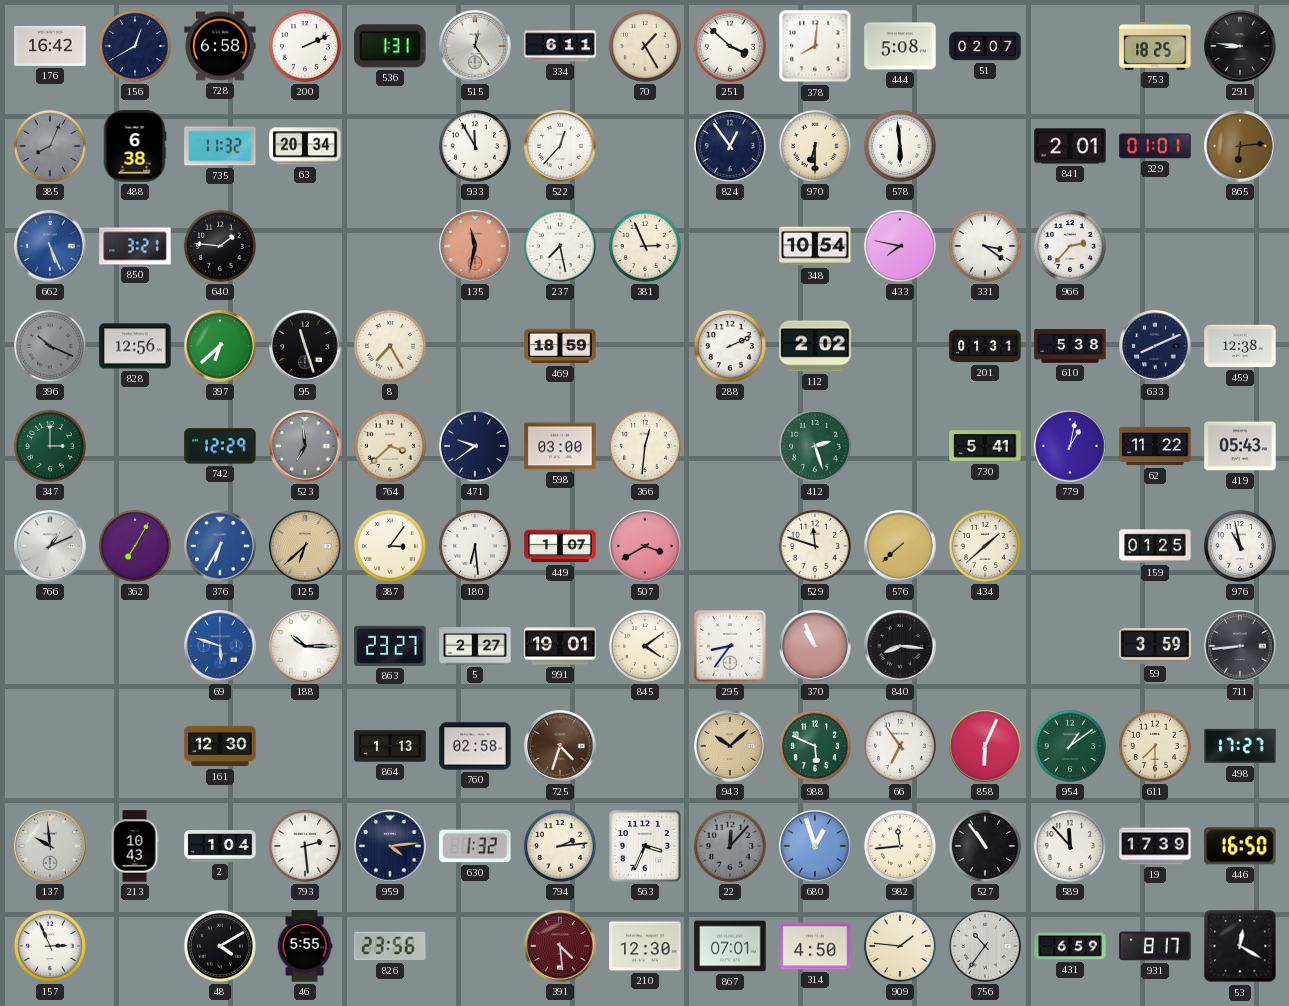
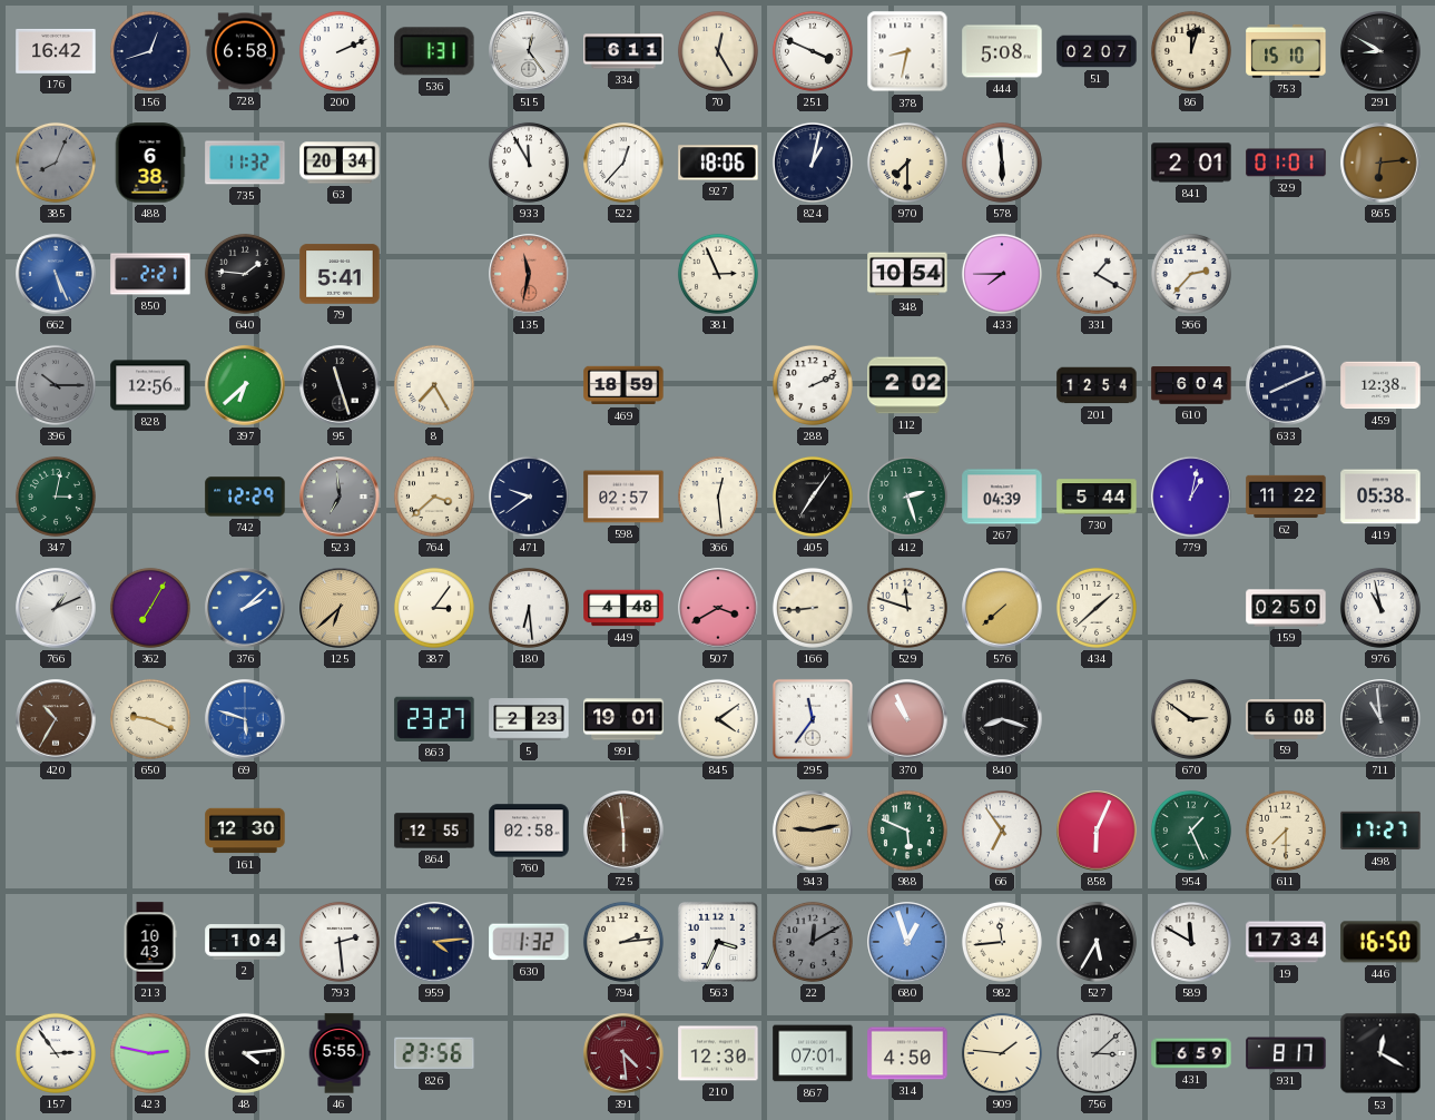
156: 12:40 -> 12:42
70: 1:25 -> 12:25
251: 3:52 -> 3:49
378: 8:01 -> 8:32
86: none -> 12:03
753: 18:25 -> 15:10
291: 8:46 -> 8:50
927: none -> 18:06
824: 12:54 -> 1:02
970: 6:30 -> 7:30
850: 3:21 -> 2:21
79: none -> 5:41
237: 7:28 -> none
433: 7:47 -> 7:45
331: 3:21 -> 1:20
396: 10:19 -> 10:15
201: 01:31 -> 12:54
610: 5:38 -> 6:04
347: 3:00 -> 3:02
598: 03:00 -> 02:57
366: 12:31 -> 12:29
405: none -> 7:06
267: none -> 04:39
730: 5:41 -> 5:44
419: 05:43 -> 05:38
376: 6:35 -> 2:08
449: 1:07 -> 4:48
166: none -> 8:44
159: 01:25 -> 02:50
420: none -> 10:35
650: none -> 9:19
188: 10:15 -> none
5: 2:27 -> 2:23
295: 8:36 -> 11:36
840: 8:16 -> 8:18
670: none -> 2:51
59: 3:59 -> 6:08
711: 8:44 -> 10:59
864: 1:13 -> 12:55
725: 4:33 -> 5:59
943: 10:08 -> 9:13
954: 1:09 -> 1:26
137: 9:59 -> none
22: 12:07 -> 12:10
527: 10:54 -> 5:35
589: 11:53 -> 11:50
19: 17:39 -> 17:34
157: 2:56 -> 2:54
423: none -> 2:47
48: 4:10 -> 4:14
756: 10:36 -> 3:08
